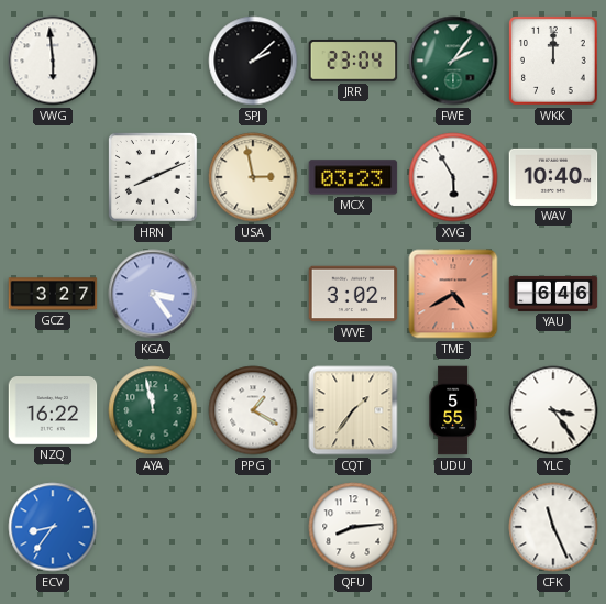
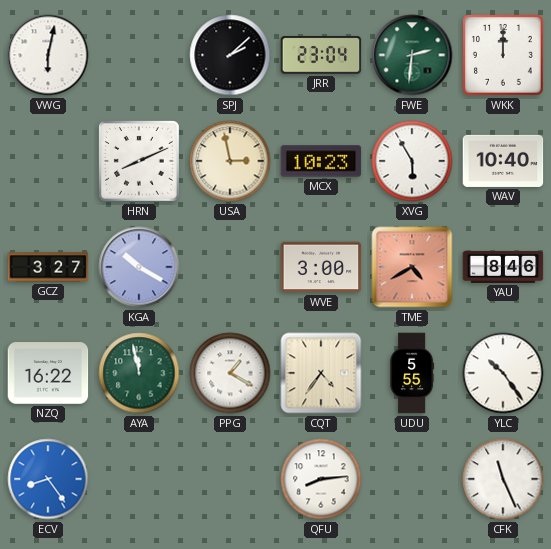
VWG: 5:59 -> 6:02
FWE: 2:06 -> 2:31
MCX: 03:23 -> 10:23
KGA: 3:24 -> 10:20
WVE: 3:02 -> 3:00
YAU: 6:46 -> 8:46
CQT: 1:36 -> 4:36
YLC: 3:24 -> 10:24
ECV: 8:36 -> 8:24
